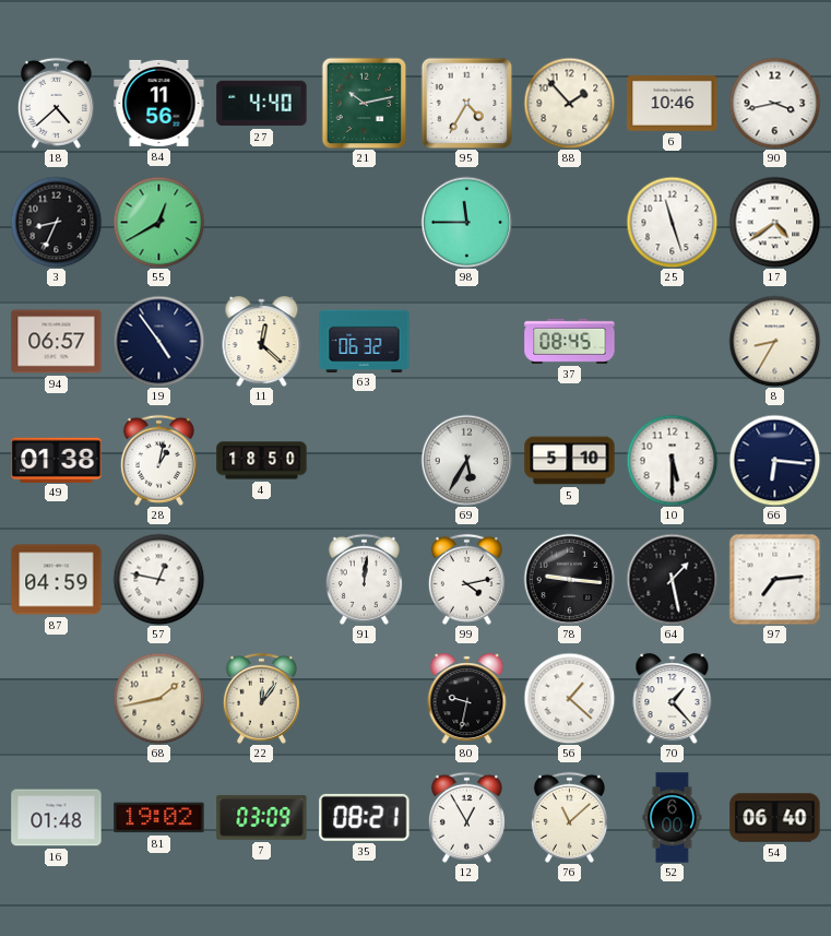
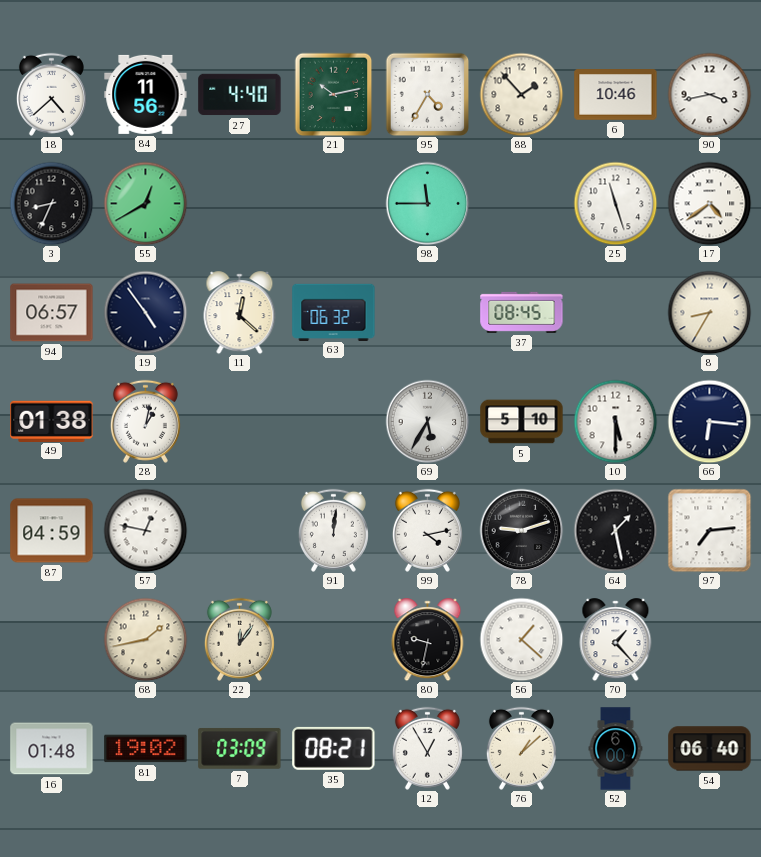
4: 18:50 -> none
78: 9:16 -> 9:12
76: 11:08 -> 1:08
